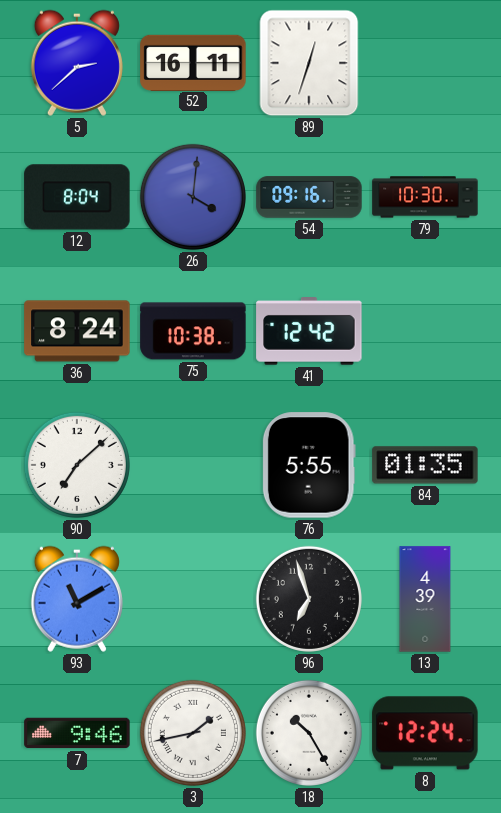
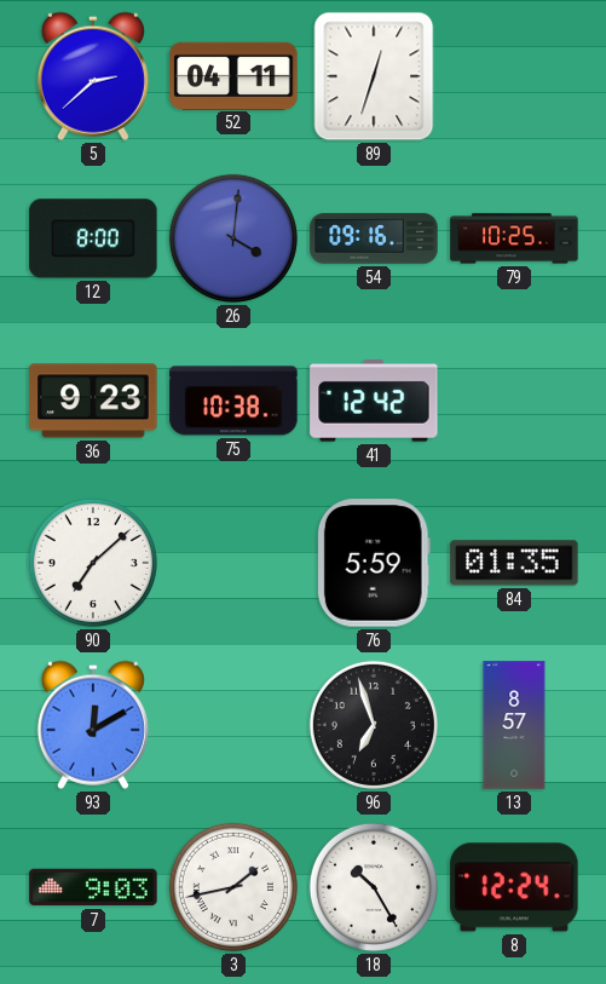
52: 16:11 -> 04:11
12: 8:04 -> 8:00
79: 10:30 -> 10:25
36: 8:24 -> 9:23
76: 5:55 -> 5:59
93: 11:10 -> 12:10
13: 4:39 -> 8:57
7: 9:46 -> 9:03
